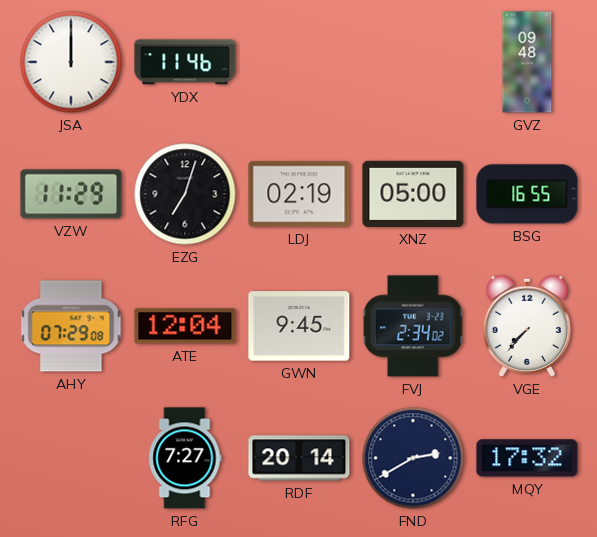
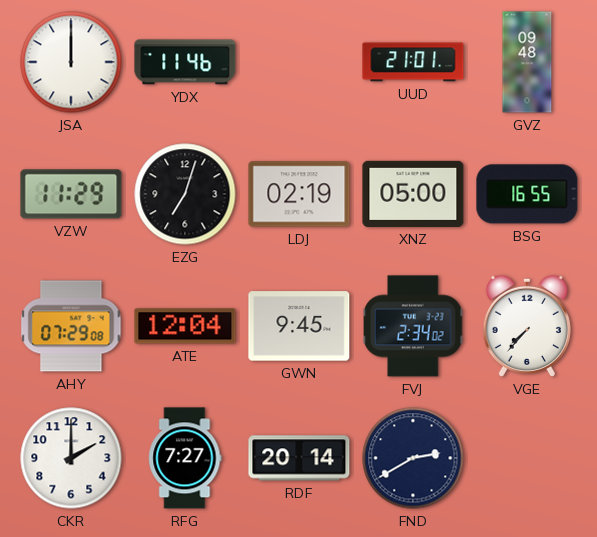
UUD: none -> 21:01
CKR: none -> 2:00
MQY: 17:32 -> none
